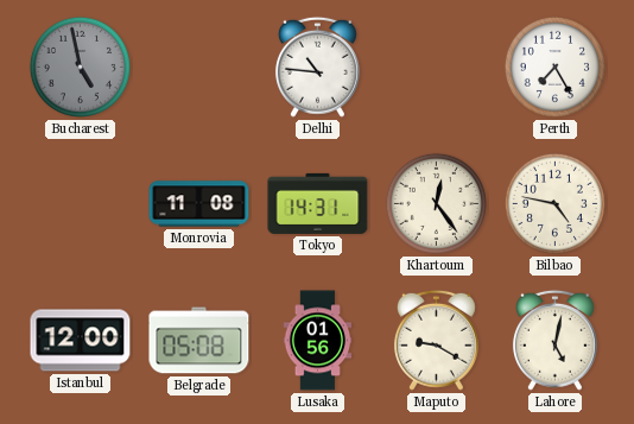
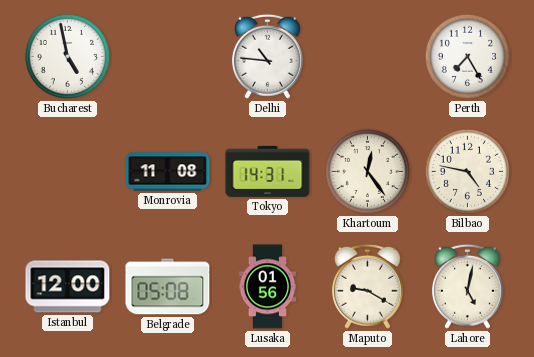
Bucharest dial: grey -> white
